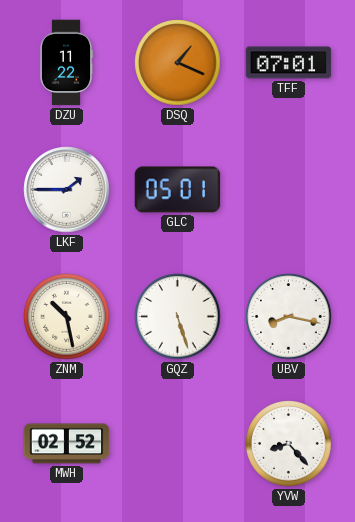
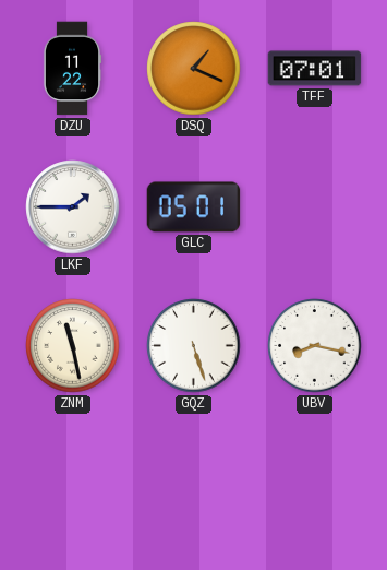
ZNM: 10:28 -> 11:28
MWH: 02:52 -> none
YVW: 8:23 -> none
